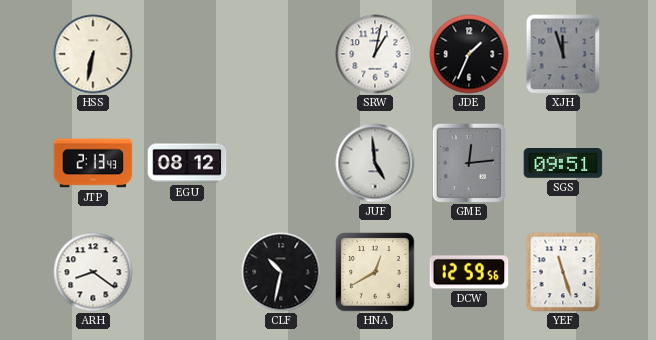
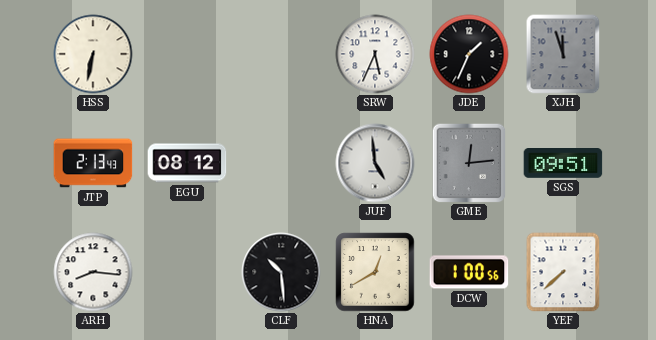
SRW: 1:02 -> 5:34
ARH: 8:21 -> 8:16
CLF: 10:32 -> 10:29
DCW: 12:59 -> 1:00
YEF: 11:27 -> 7:38
